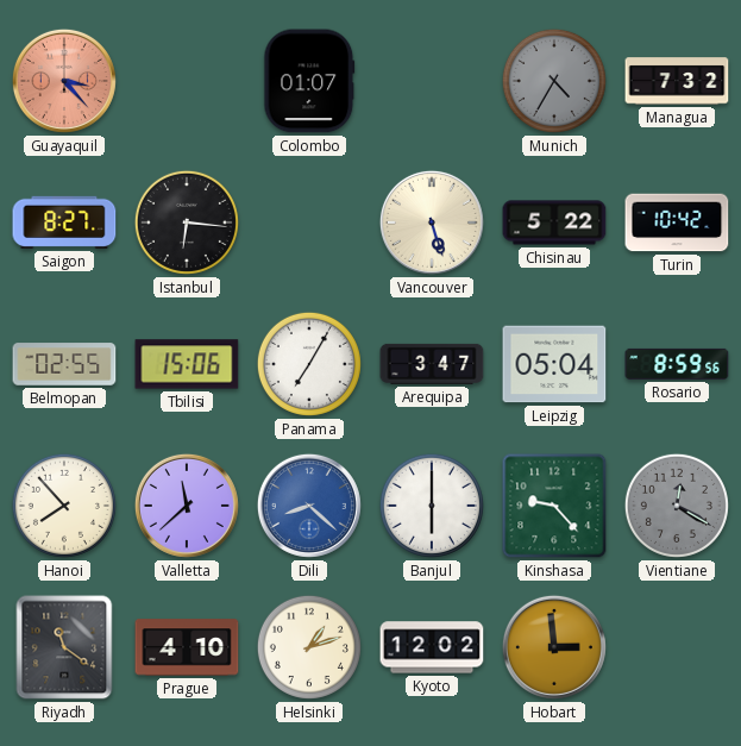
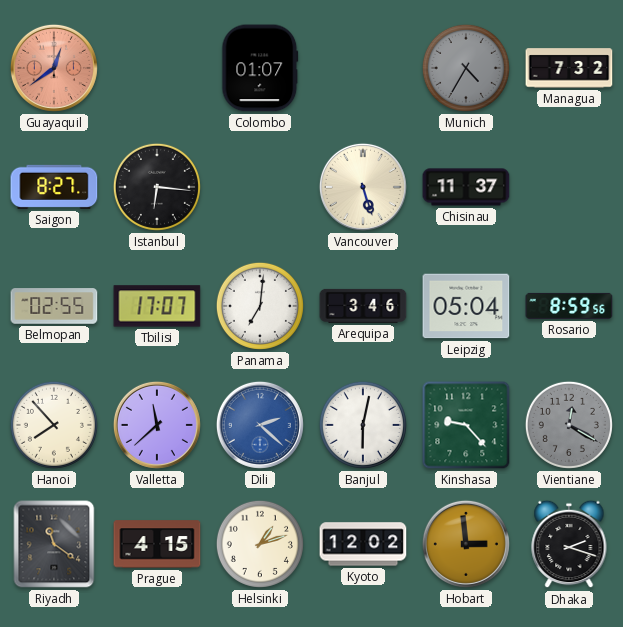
Guayaquil: 3:23 -> 12:39
Chisinau: 5:22 -> 11:37
Turin: 10:42 -> none
Tbilisi: 15:06 -> 17:07
Panama: 7:05 -> 7:01
Arequipa: 3:47 -> 3:46
Dili: 8:22 -> 2:22
Banjul: 6:00 -> 6:02
Prague: 4:10 -> 4:15
Dhaka: none -> 2:18
